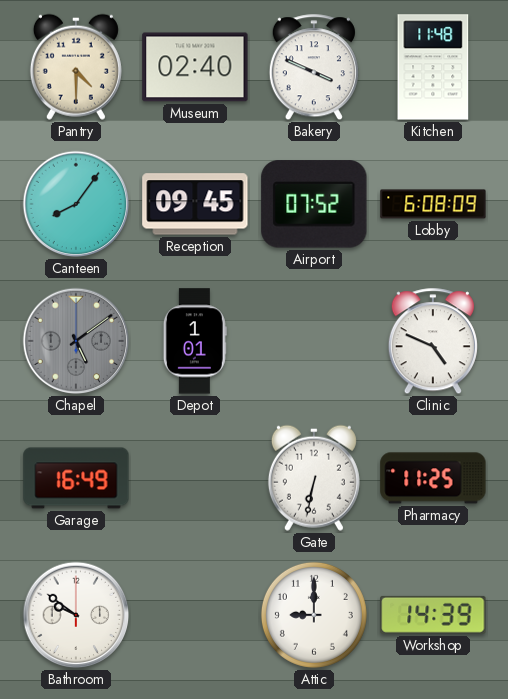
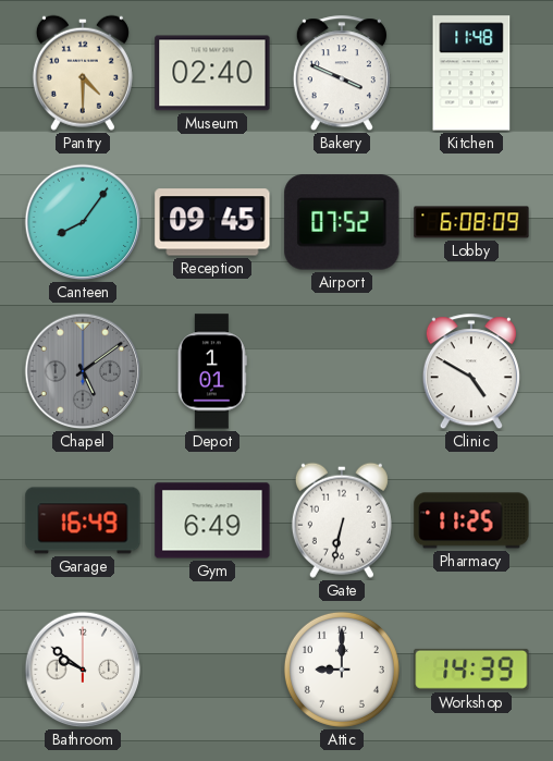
Clinic: 4:49 -> 4:50
Gym: none -> 6:49
